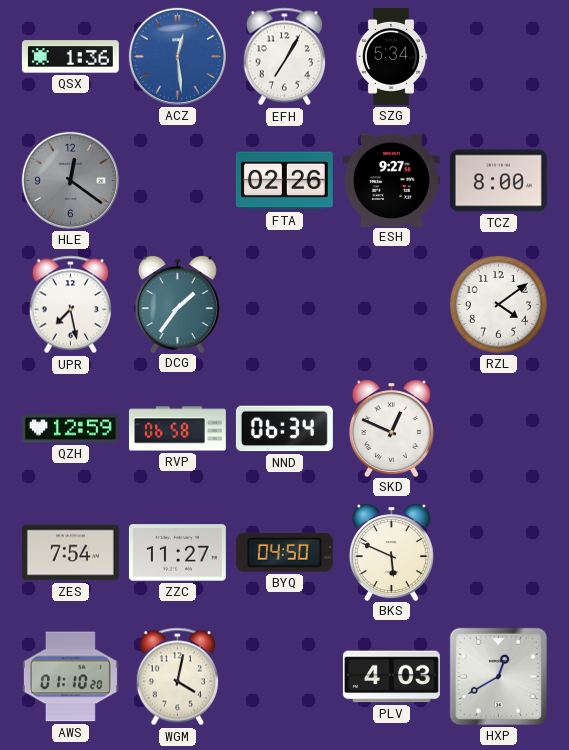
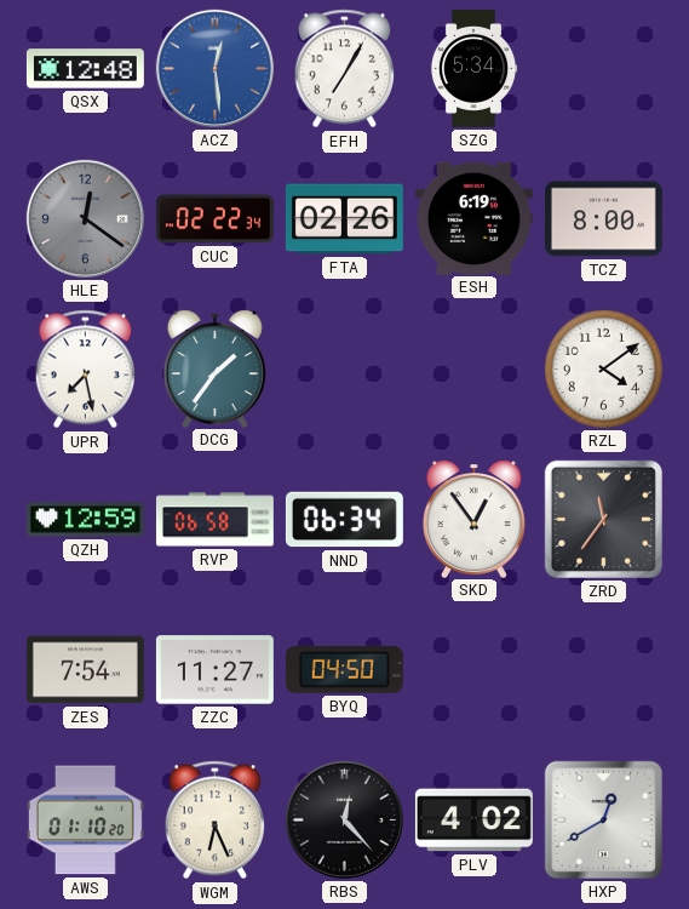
QSX: 1:36 -> 12:48
CUC: none -> 02:22
ESH: 9:27 -> 6:19
SKD: 12:49 -> 12:54
ZRD: none -> 11:36
BKS: 5:49 -> none
WGM: 4:02 -> 6:26
RBS: none -> 12:23
PLV: 4:03 -> 4:02
